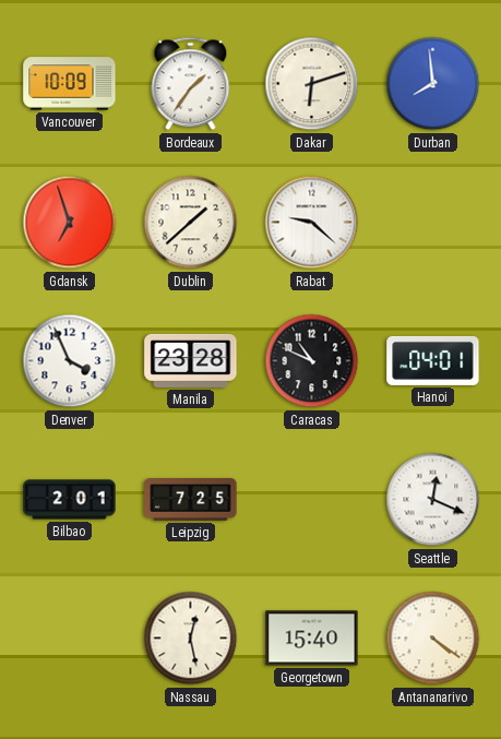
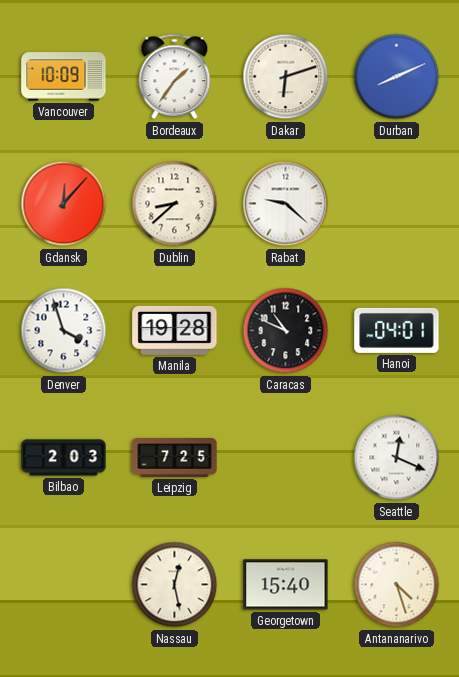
Durban: 7:59 -> 8:11
Gdansk: 6:57 -> 12:07
Dublin: 1:38 -> 8:38
Denver: 3:56 -> 3:57
Manila: 23:28 -> 19:28
Bilbao: 2:01 -> 2:03
Antananarivo: 4:21 -> 4:27
